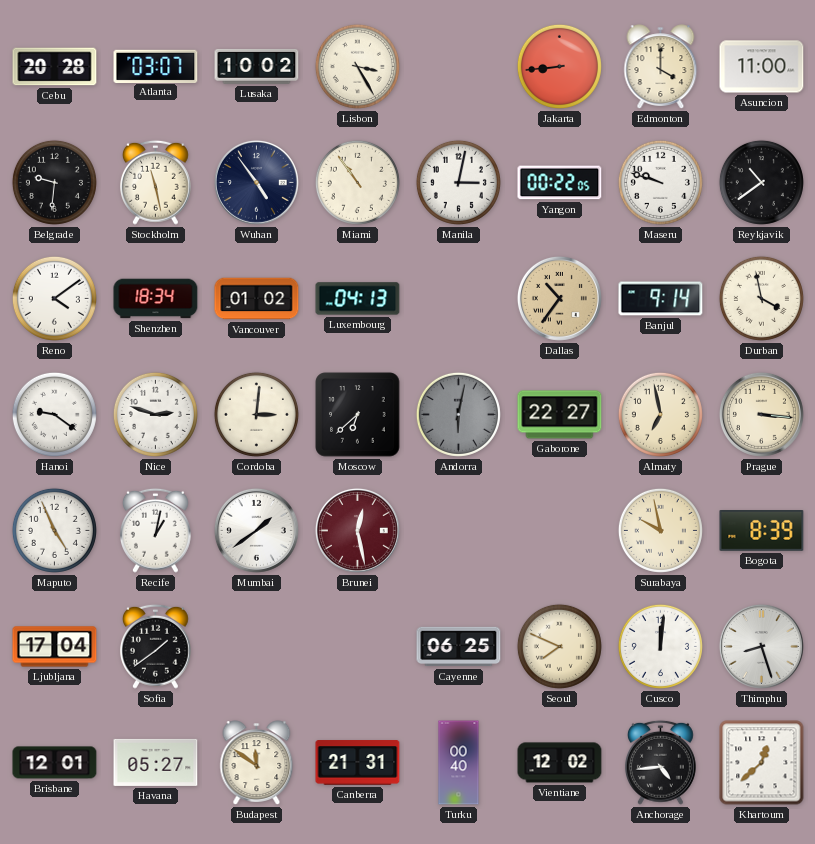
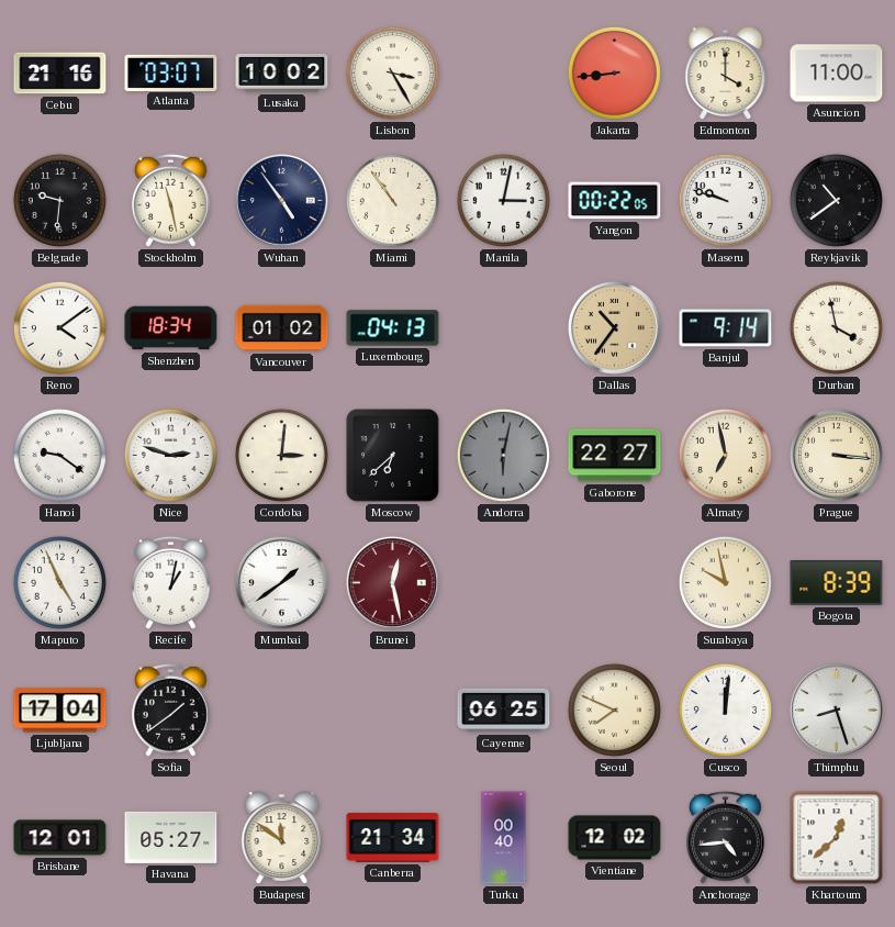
Cebu: 20:28 -> 21:16
Canberra: 21:31 -> 21:34
